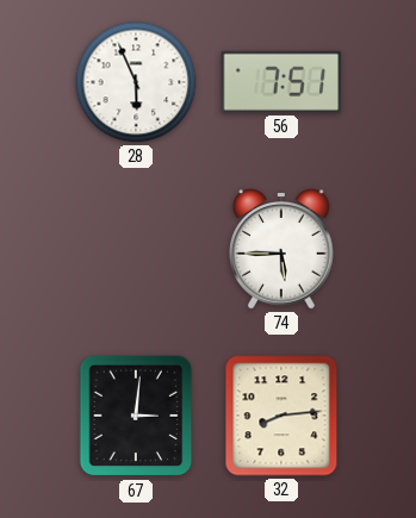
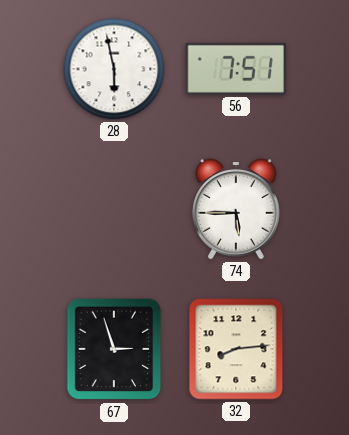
28: 5:56 -> 5:58
67: 3:01 -> 2:57
